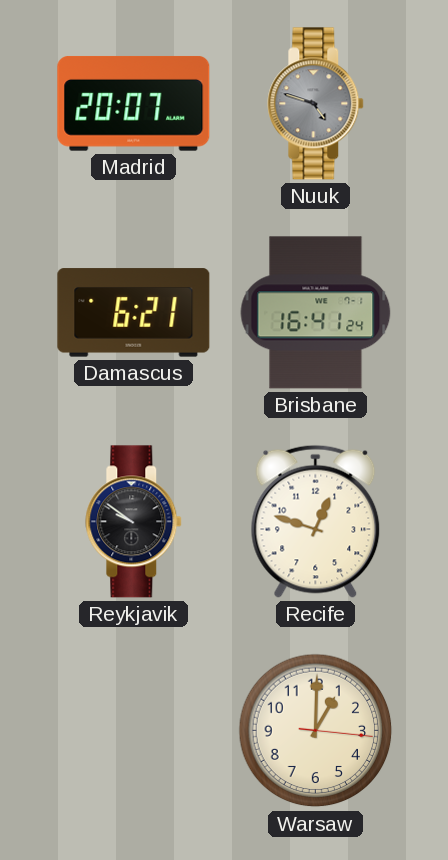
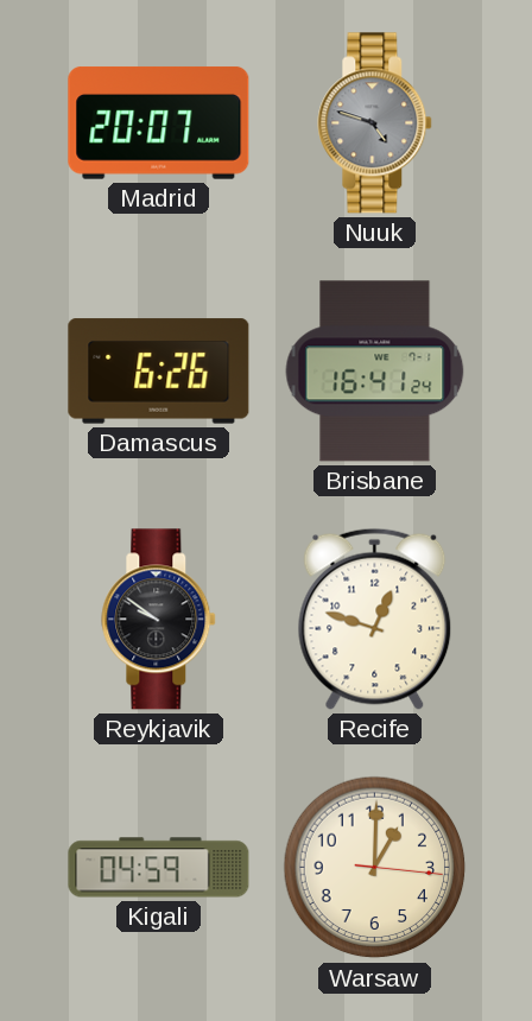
Damascus: 6:21 -> 6:26
Kigali: none -> 04:59
